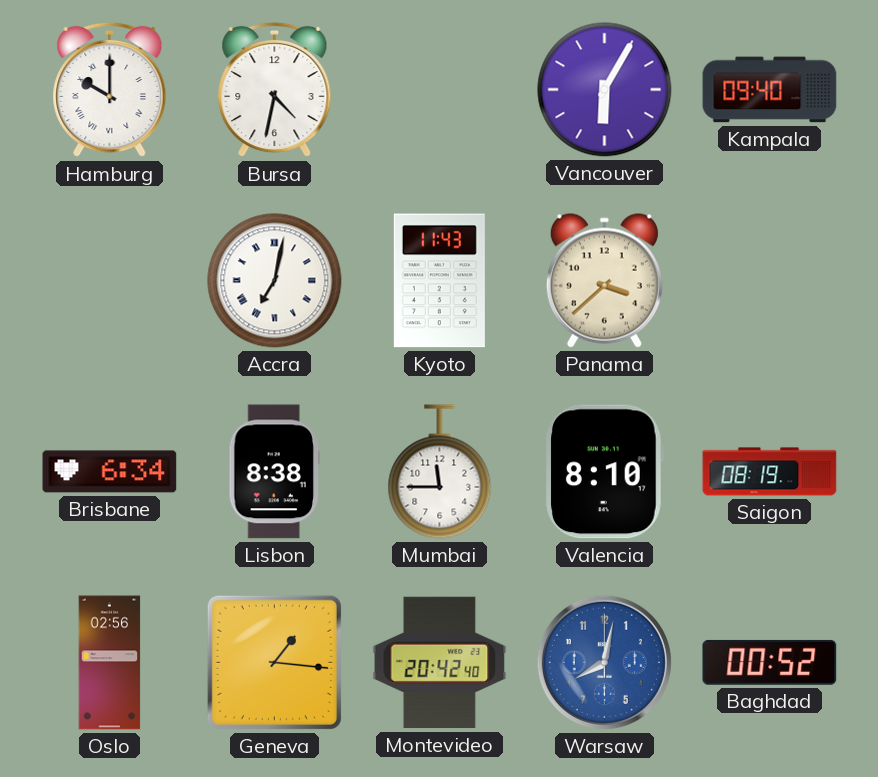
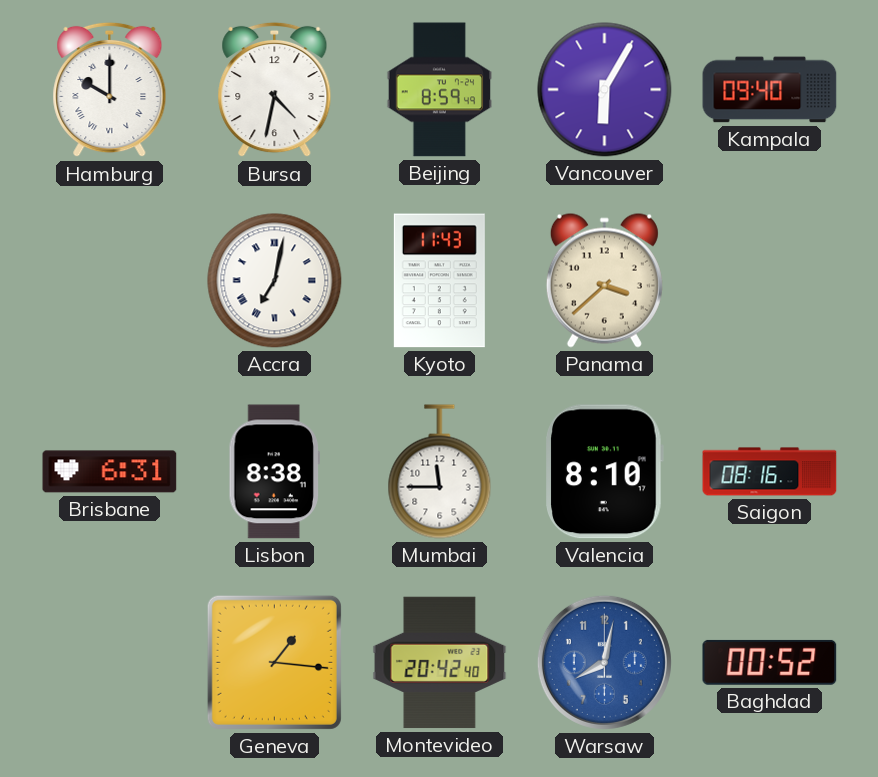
Beijing: none -> 8:59
Brisbane: 6:34 -> 6:31
Saigon: 08:19 -> 08:16
Oslo: 02:56 -> none
